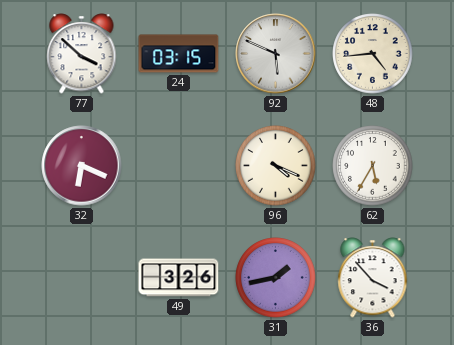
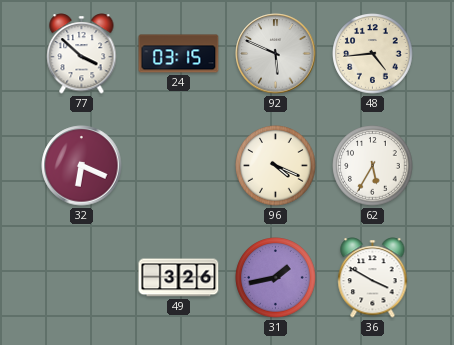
36: 3:53 -> 3:50
